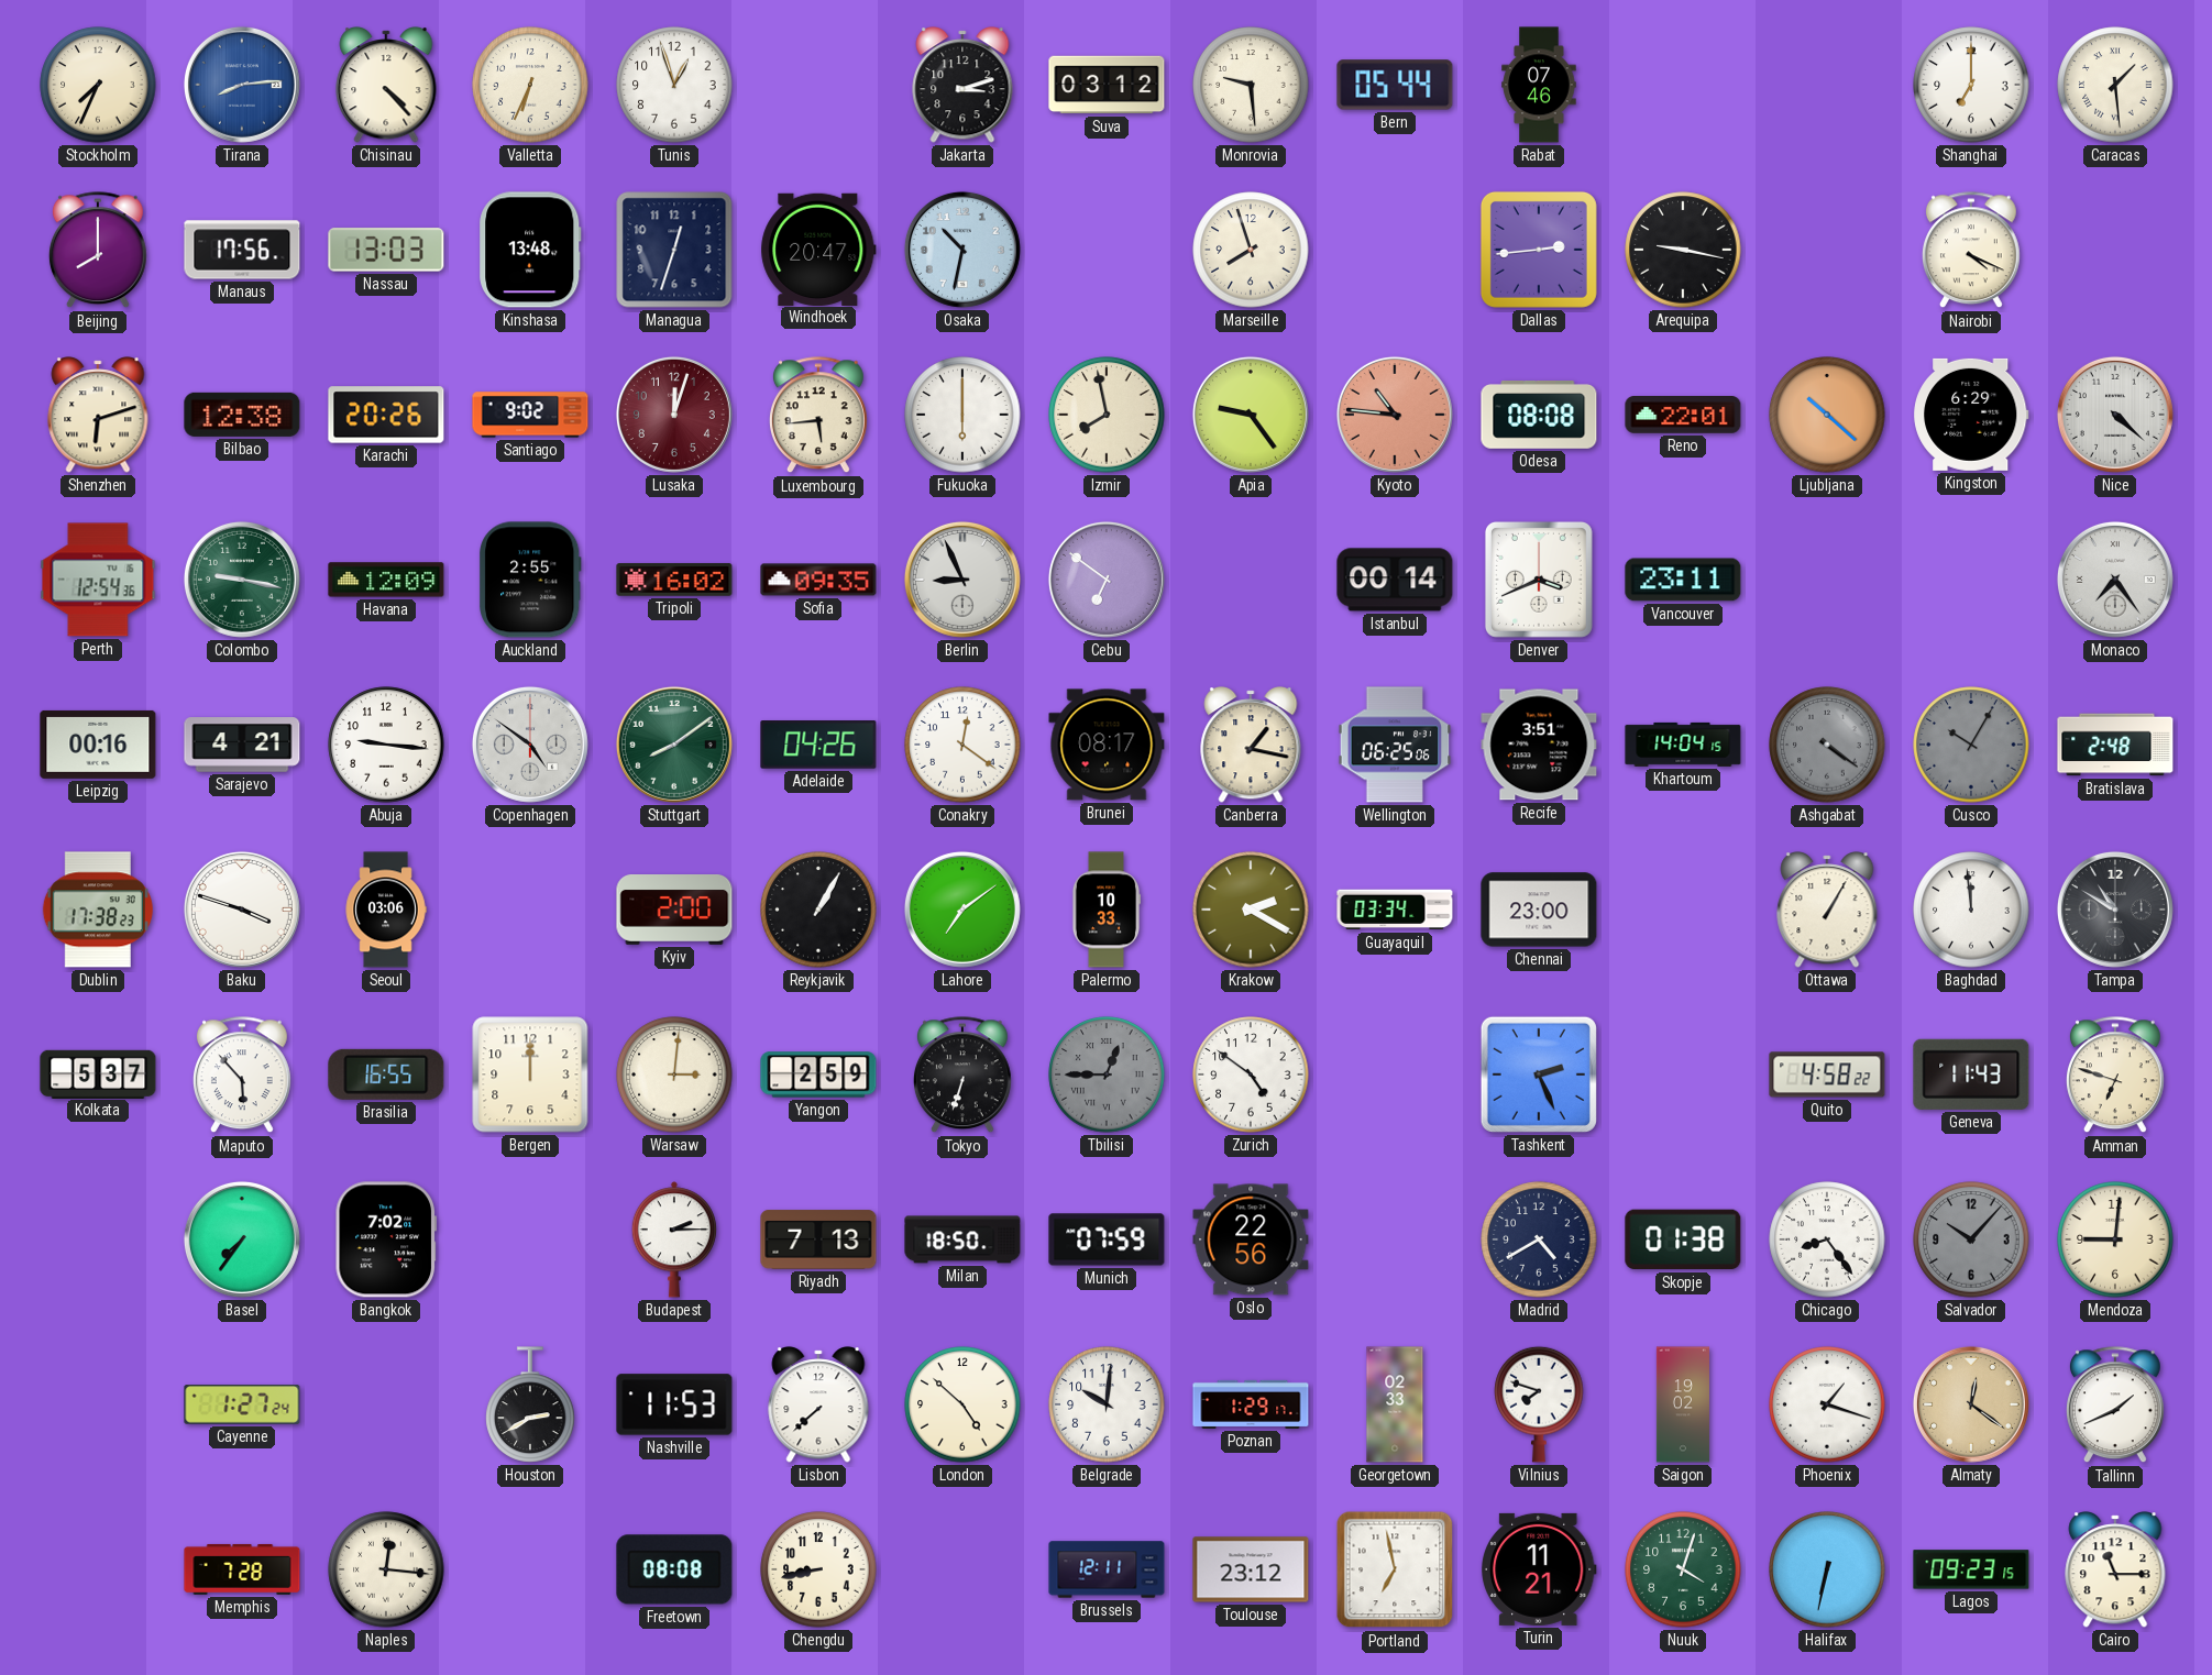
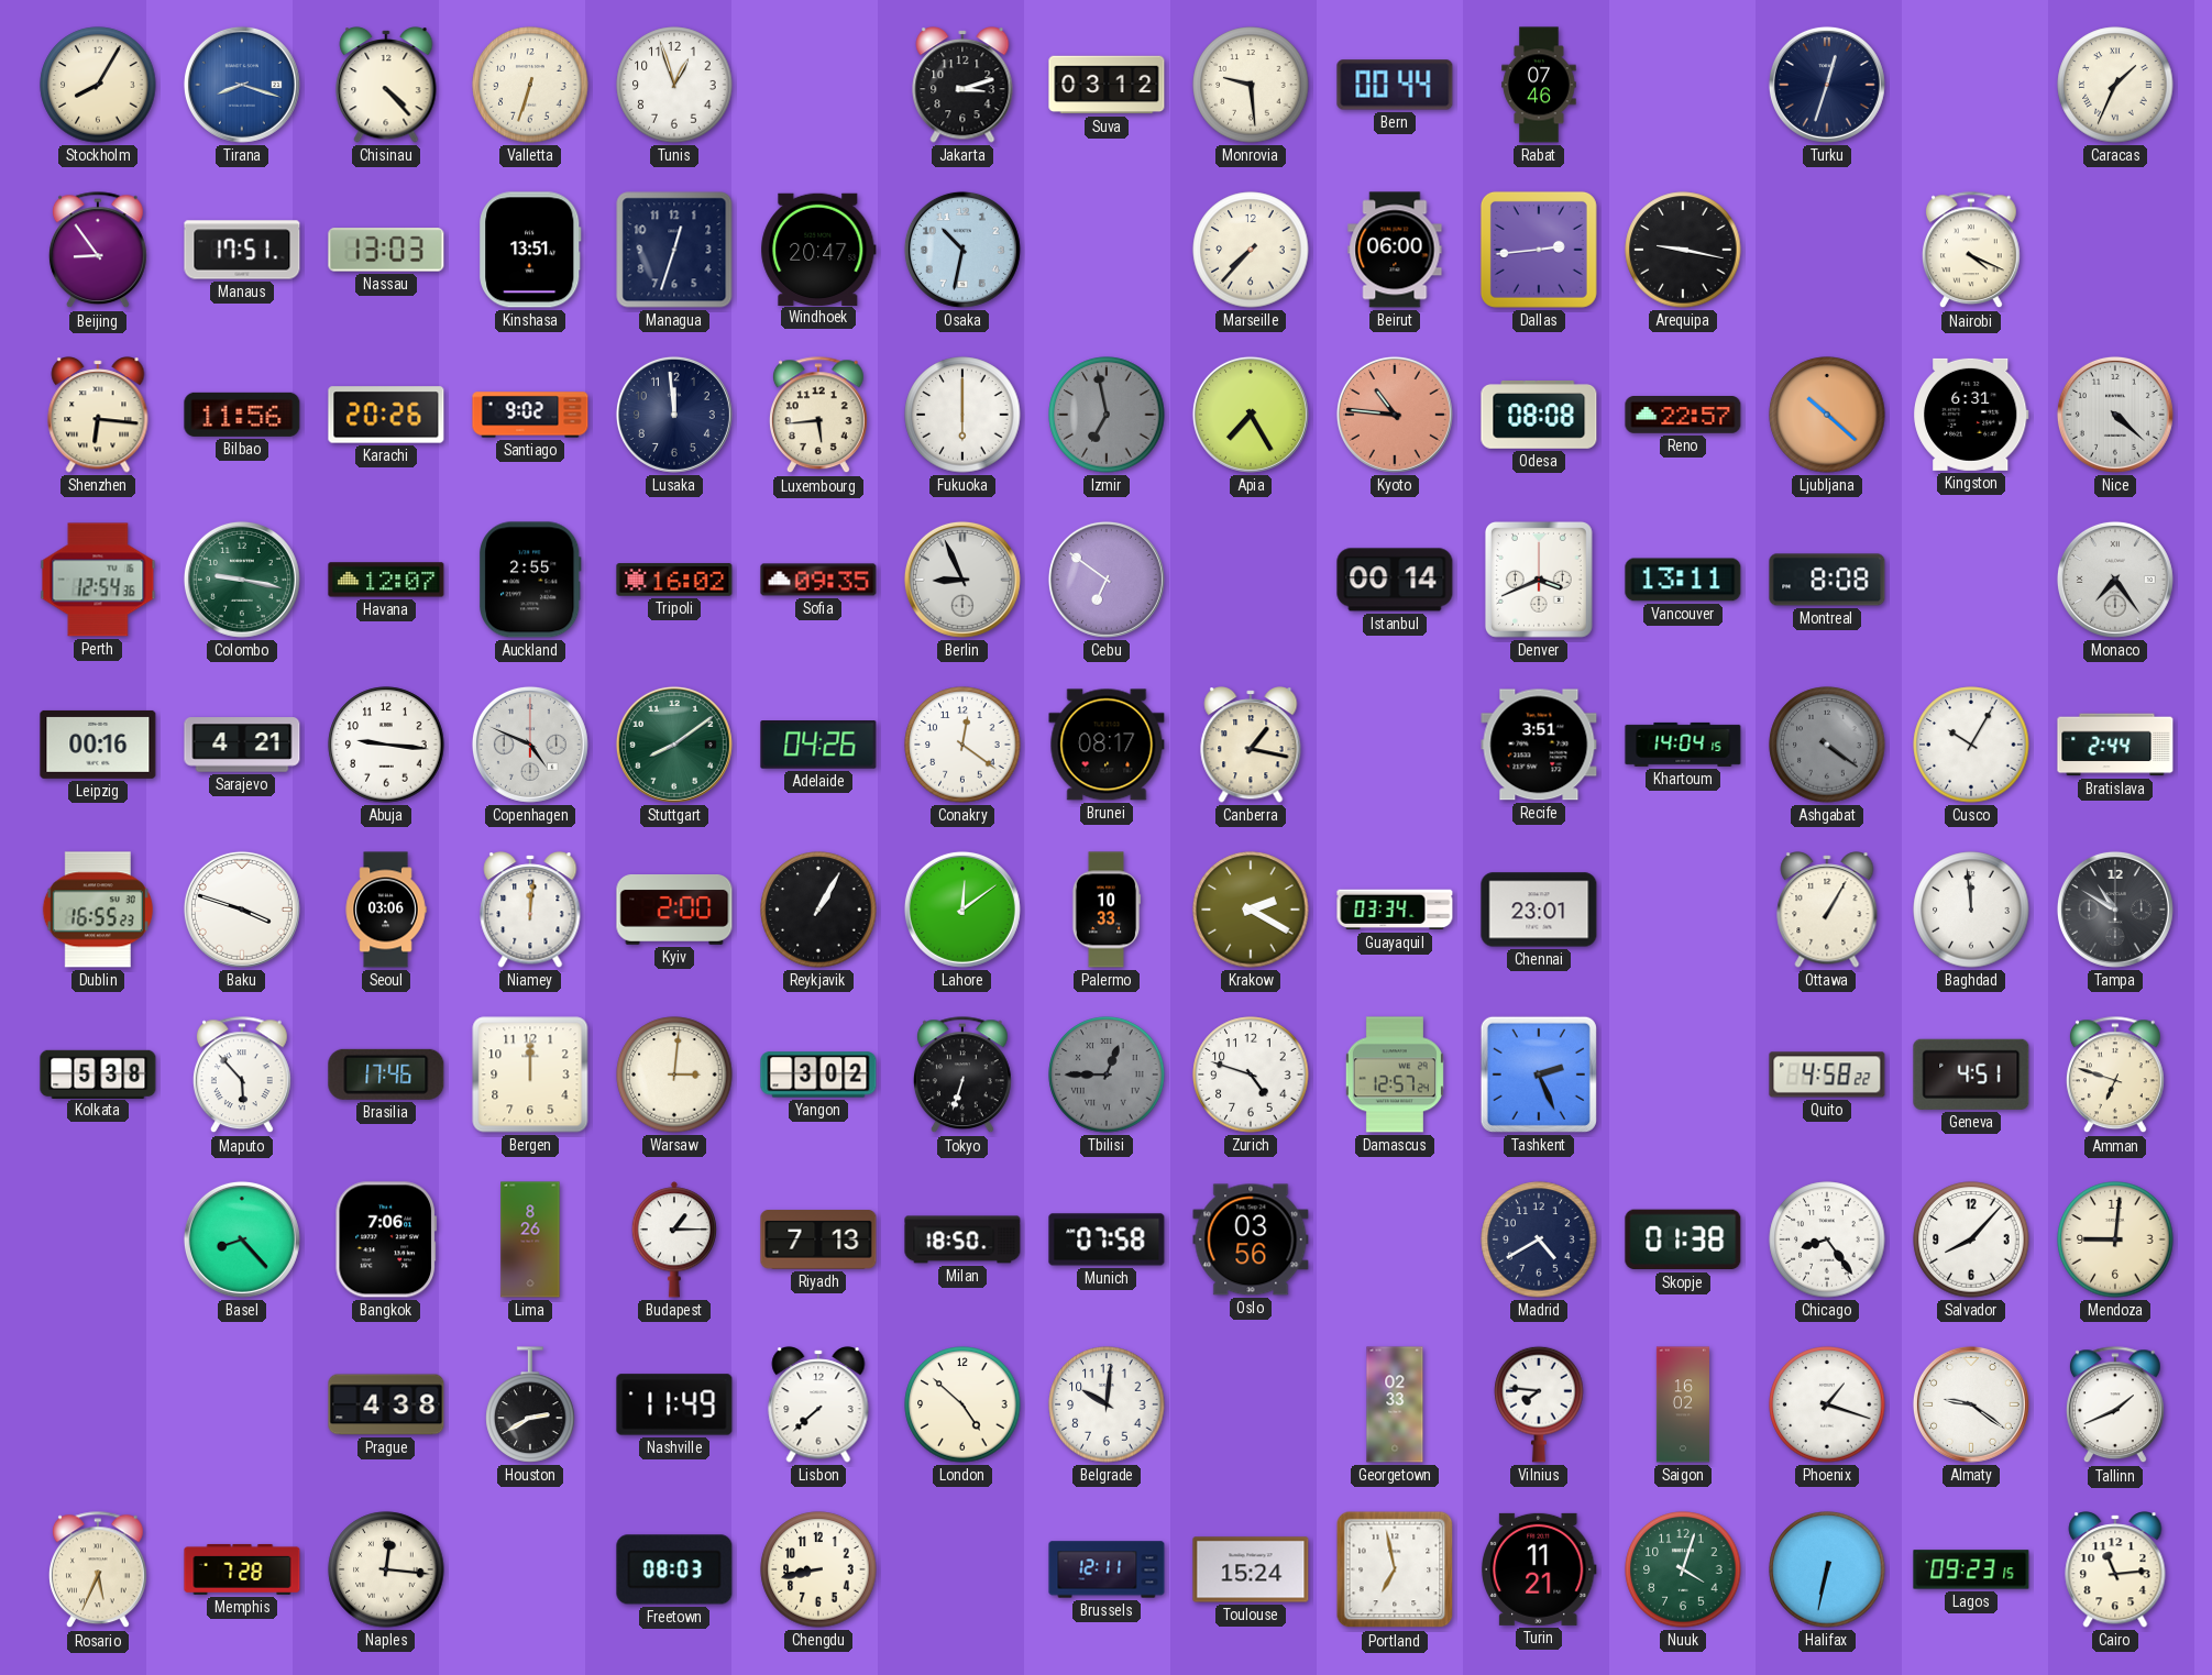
Stockholm: 7:34 -> 8:05
Tirana: 8:14 -> 8:18
Valletta: 6:34 -> 6:33
Bern: 05:44 -> 00:44
Turku: none -> 12:33
Shanghai: 7:00 -> none
Caracas: 1:29 -> 1:34
Beijing: 8:00 -> 8:54
Manaus: 17:56 -> 17:51
Kinshasa: 13:48 -> 13:51
Marseille: 7:57 -> 7:37
Beirut: none -> 06:00
Shenzhen: 6:12 -> 6:16
Bilbao: 12:38 -> 11:56
Lusaka: 12:03 -> 11:59
Lusaka dial: burgundy -> navy
Izmir: 7:58 -> 6:58
Izmir dial: cream -> grey
Apia: 9:24 -> 7:25
Reno: 22:01 -> 22:57
Kingston: 6:29 -> 6:31
Havana: 12:09 -> 12:07
Vancouver: 23:11 -> 13:11
Montreal: none -> 8:08
Copenhagen: 4:51 -> 4:49
Wellington: 06:25 -> none
Cusco dial: grey -> white
Bratislava: 2:48 -> 2:44
Dublin: 17:38 -> 16:55
Niamey: none -> 12:01
Lahore: 7:09 -> 12:09
Chennai: 23:00 -> 23:01
Kolkata: 5:37 -> 5:38
Brasilia: 16:55 -> 17:46
Yangon: 2:59 -> 3:02
Zurich: 4:51 -> 4:48
Damascus: none -> 12:57
Geneva: 11:43 -> 4:51
Basel: 7:36 -> 8:23
Bangkok: 7:02 -> 7:06
Lima: none -> 8:26
Budapest: 2:15 -> 1:15
Munich: 07:59 -> 07:58
Oslo: 22:56 -> 03:56
Salvador: 10:07 -> 8:07
Salvador dial: grey -> white
Cayenne: 1:27 -> none
Prague: none -> 4:38
Nashville: 11:53 -> 11:49
Poznan: 1:29 -> none
Vilnius: 7:48 -> 7:46
Saigon: 19:02 -> 16:02
Almaty: 12:21 -> 9:21
Almaty dial: champagne -> white
Rosario: none -> 5:34
Freetown: 08:08 -> 08:03
Toulouse: 23:12 -> 15:24
Cairo: 11:15 -> 11:14
